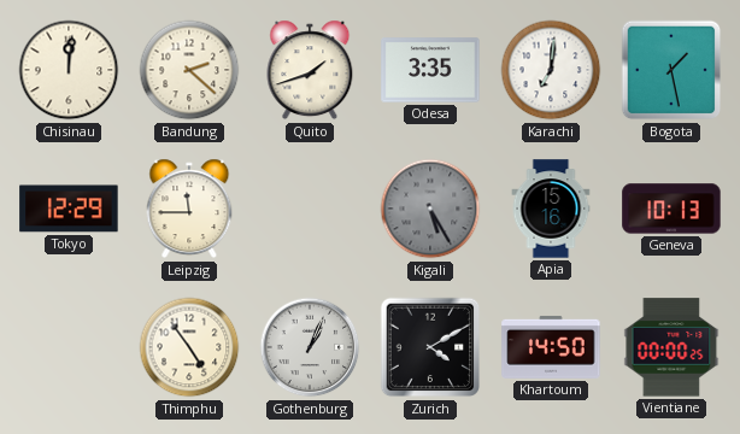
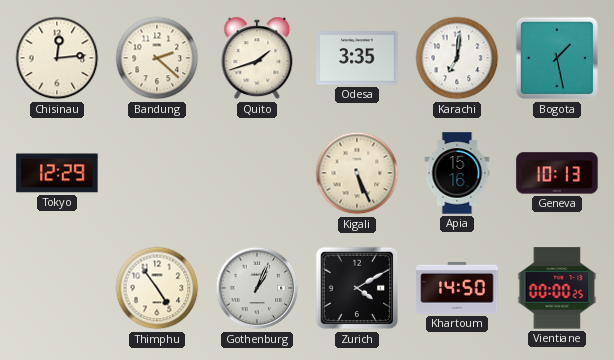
Chisinau: 12:01 -> 12:14
Leipzig: 11:45 -> none
Kigali: 5:25 -> 5:26
Kigali dial: grey -> cream
